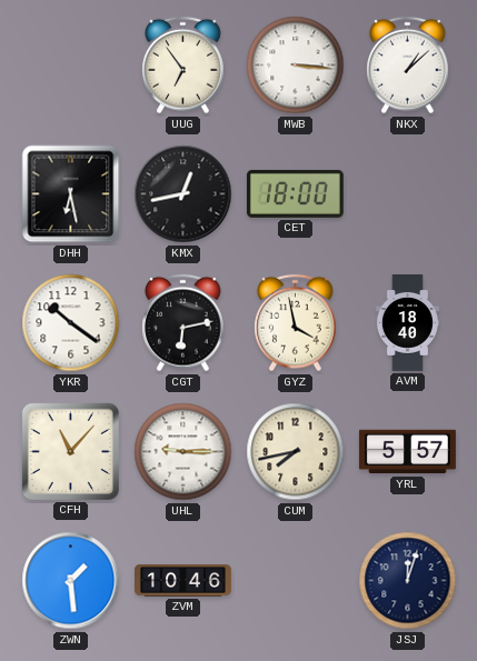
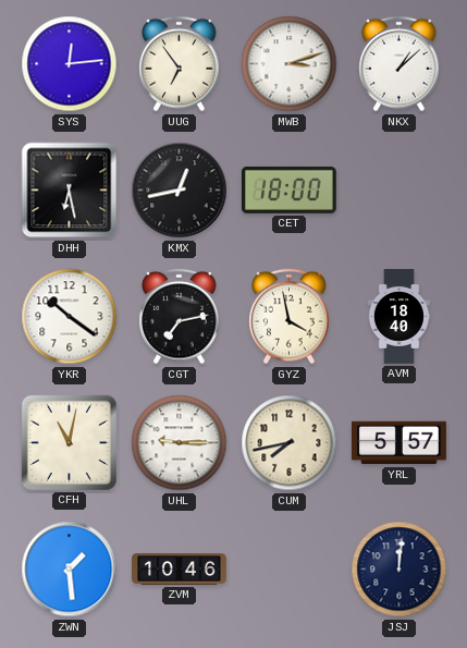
SYS: none -> 12:14
MWB: 3:16 -> 3:12
CGT: 6:13 -> 7:13
CFH: 11:07 -> 11:02
JSJ: 12:03 -> 12:01
